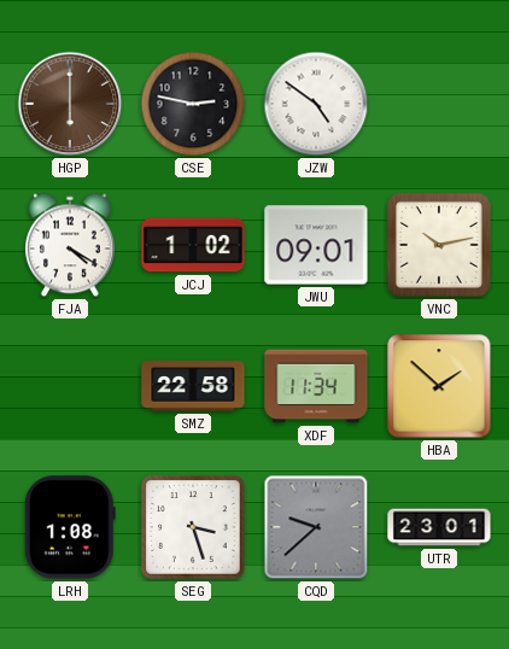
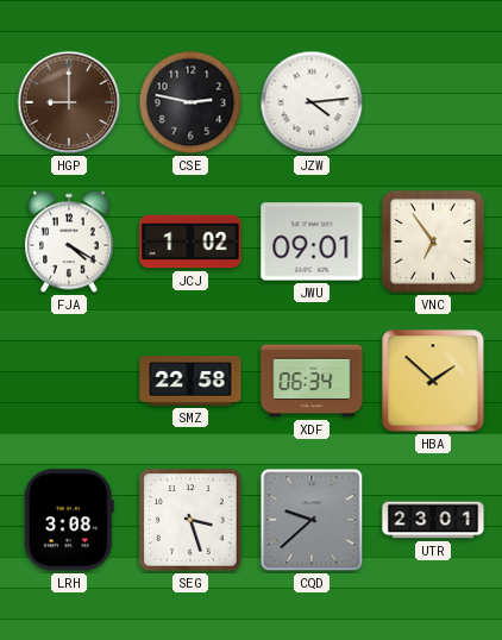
HGP: 6:00 -> 9:00
JZW: 4:51 -> 4:14
VNC: 10:13 -> 6:54
XDF: 11:34 -> 06:34
LRH: 1:08 -> 3:08
